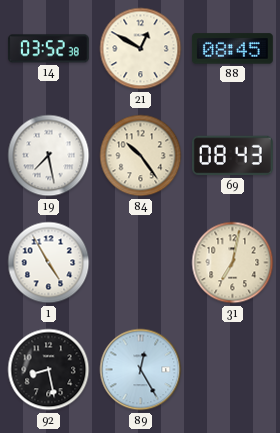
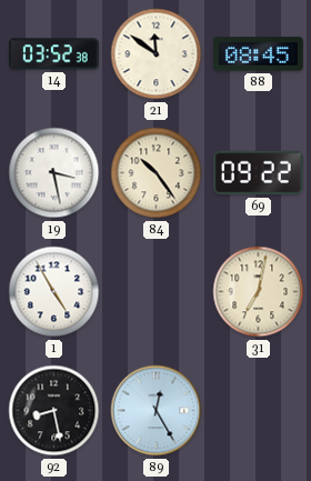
21: 12:50 -> 11:51
19: 7:28 -> 3:28
69: 08:43 -> 09:22
